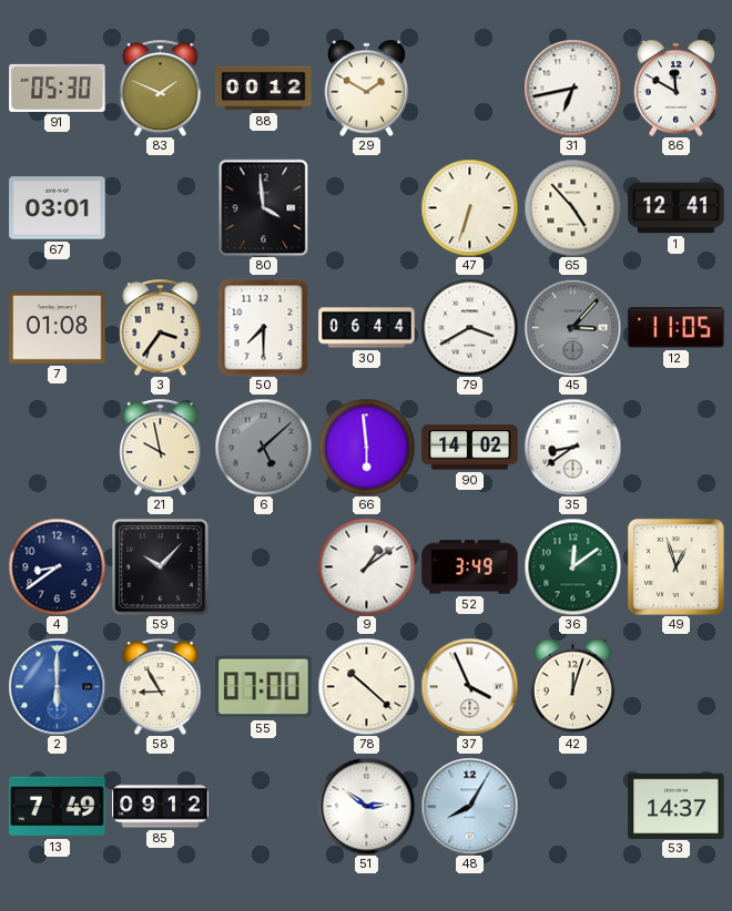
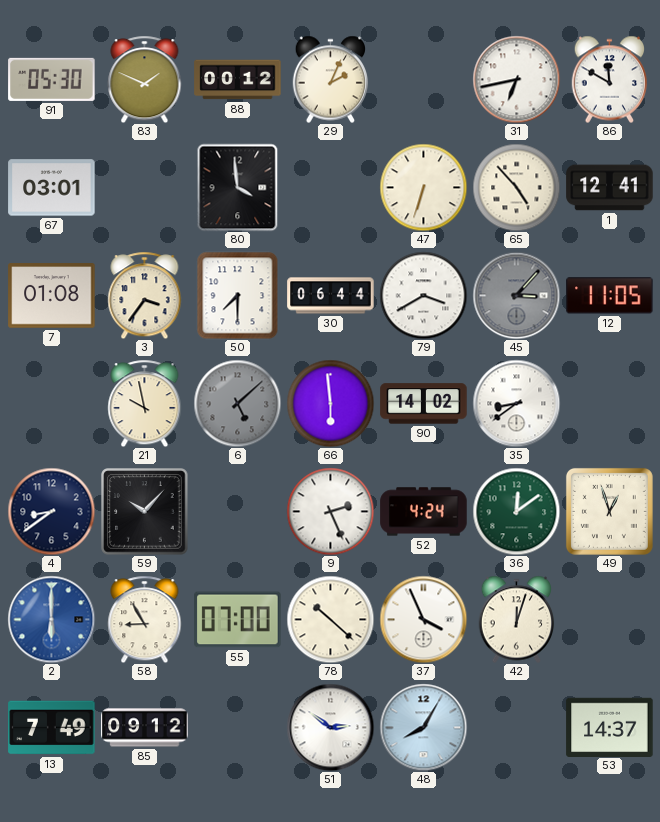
29: 1:50 -> 2:04
9: 1:09 -> 2:26
52: 3:49 -> 4:24
